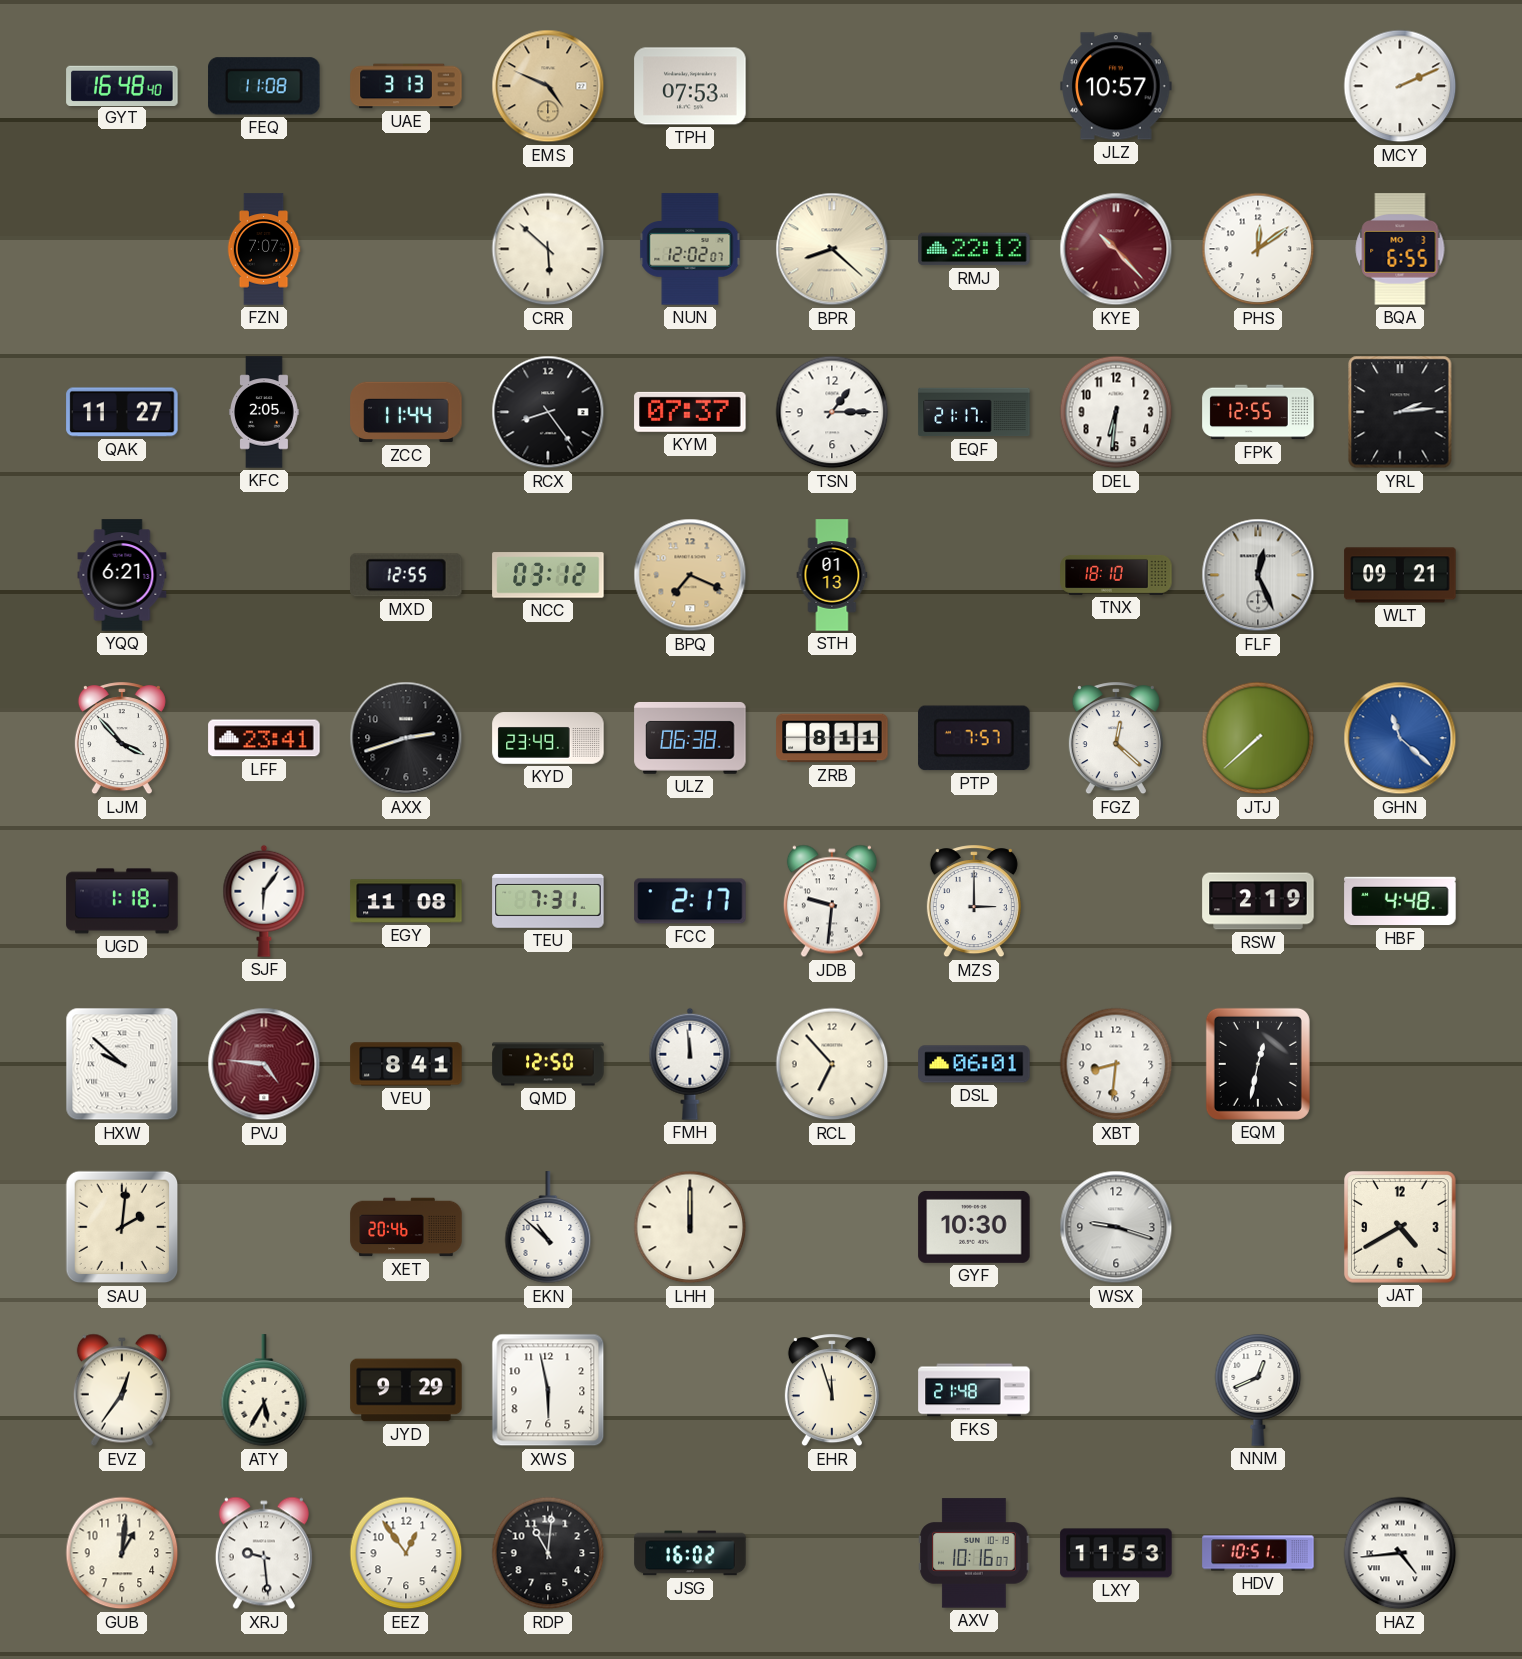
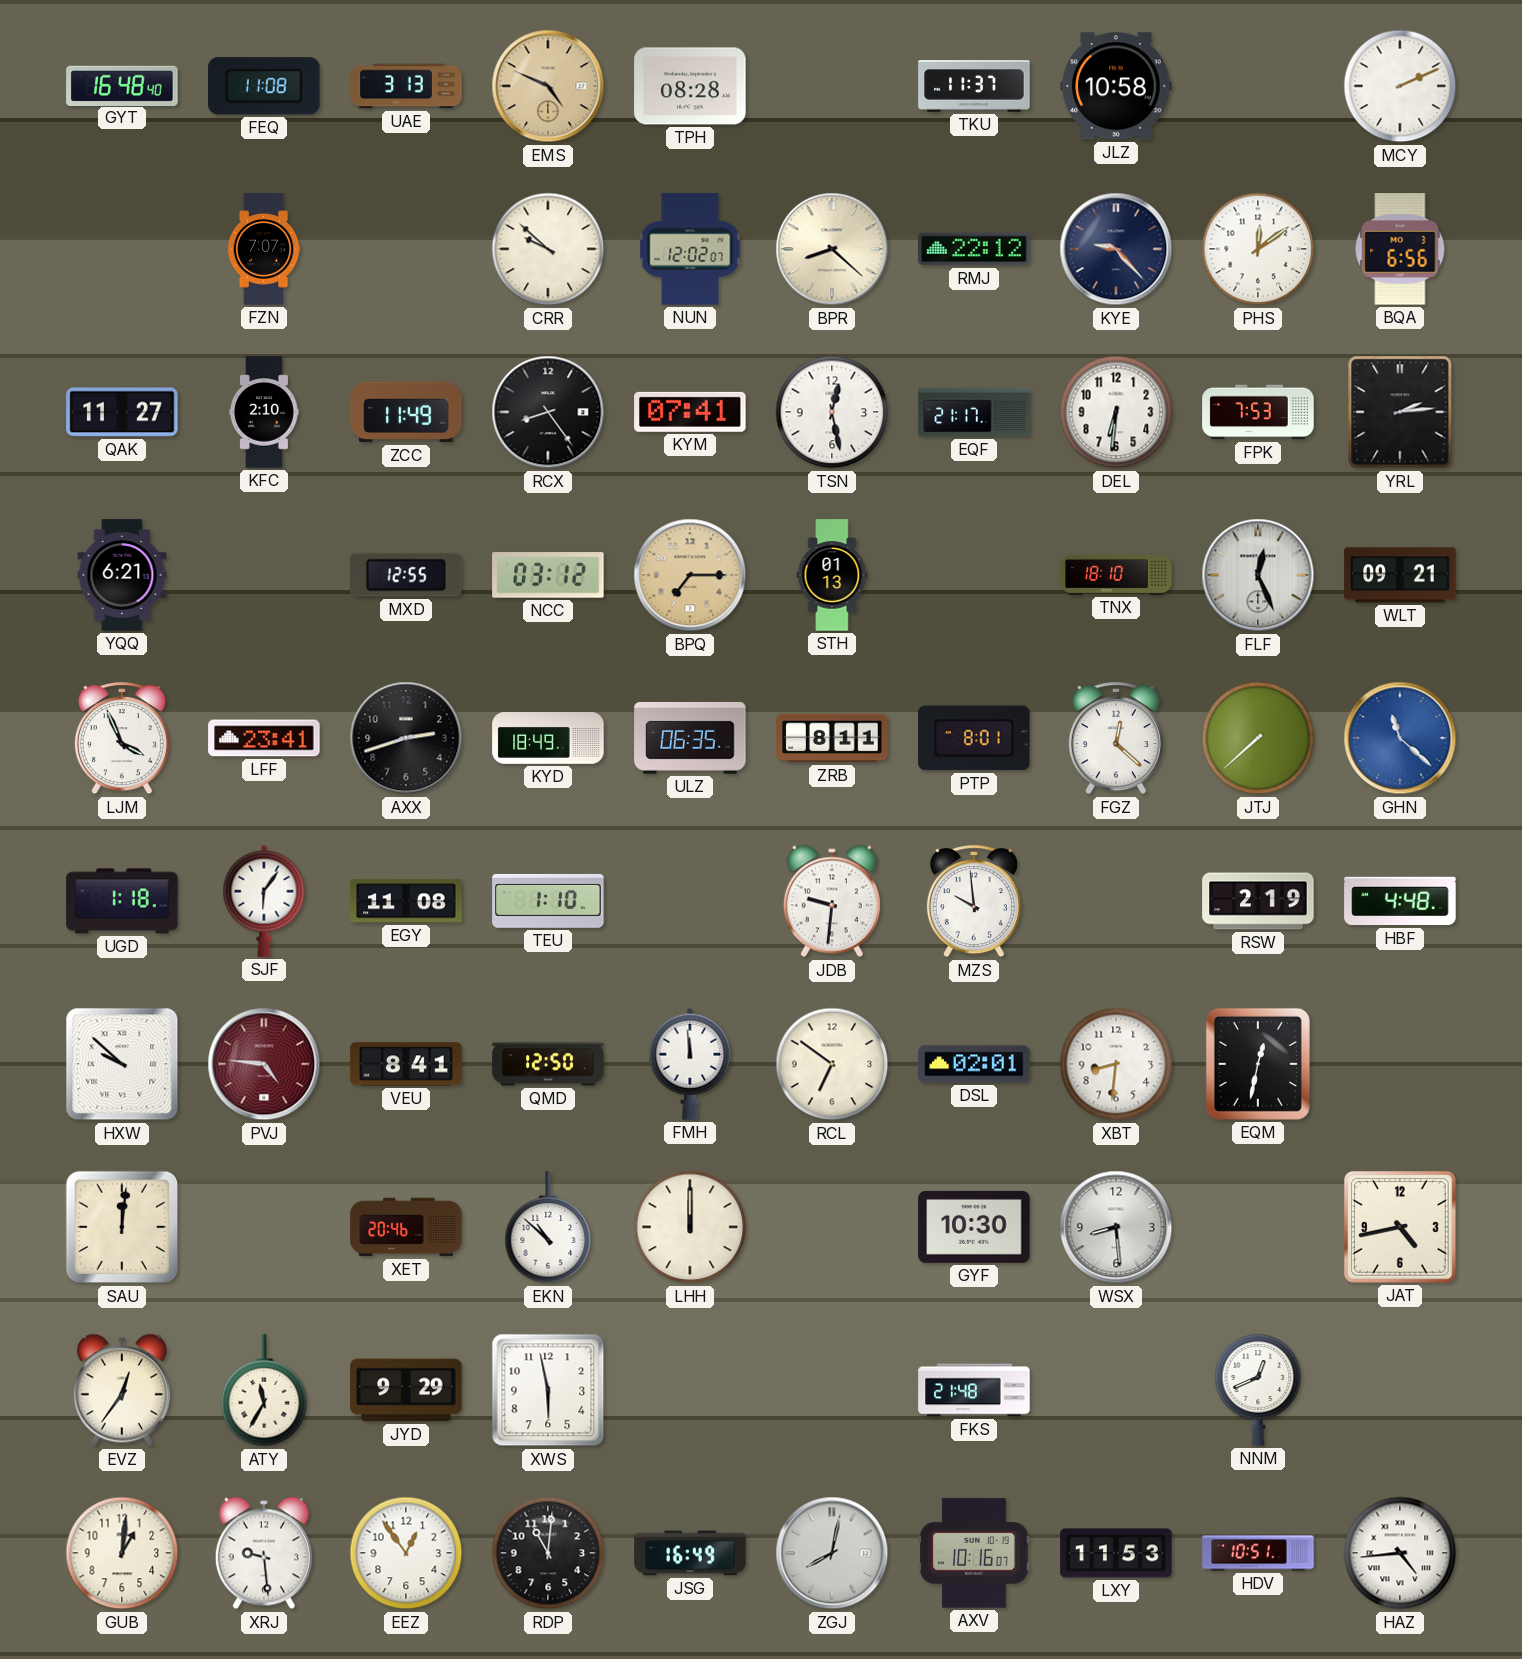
TPH: 07:53 -> 08:28
TKU: none -> 11:37
JLZ: 10:57 -> 10:58
CRR: 5:52 -> 9:52
KYE: 10:23 -> 9:23
KYE dial: burgundy -> navy
BQA: 6:55 -> 6:56
KFC: 2:05 -> 2:10
ZCC: 11:44 -> 11:49
KYM: 07:37 -> 07:41
TSN: 1:15 -> 12:28
FPK: 12:55 -> 7:53
BPQ: 7:19 -> 7:15
LJM: 3:53 -> 3:56
KYD: 23:49 -> 18:49
ULZ: 06:38 -> 06:35
PTP: 7:57 -> 8:01
TEU: 7:31 -> 1:10
FCC: 2:17 -> none
MZS: 3:00 -> 9:59
RCL: 6:53 -> 6:51
DSL: 06:01 -> 02:01
SAU: 2:01 -> 12:01
WSX: 9:18 -> 8:29
JAT: 4:40 -> 4:43
ATY: 5:35 -> 11:35
EHR: 11:57 -> none
JSG: 16:02 -> 16:49
ZGJ: none -> 8:02
